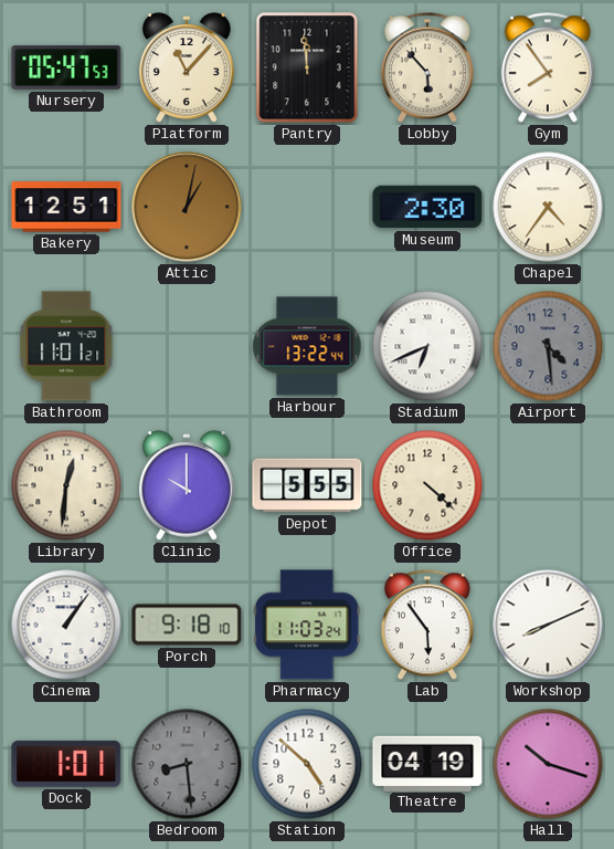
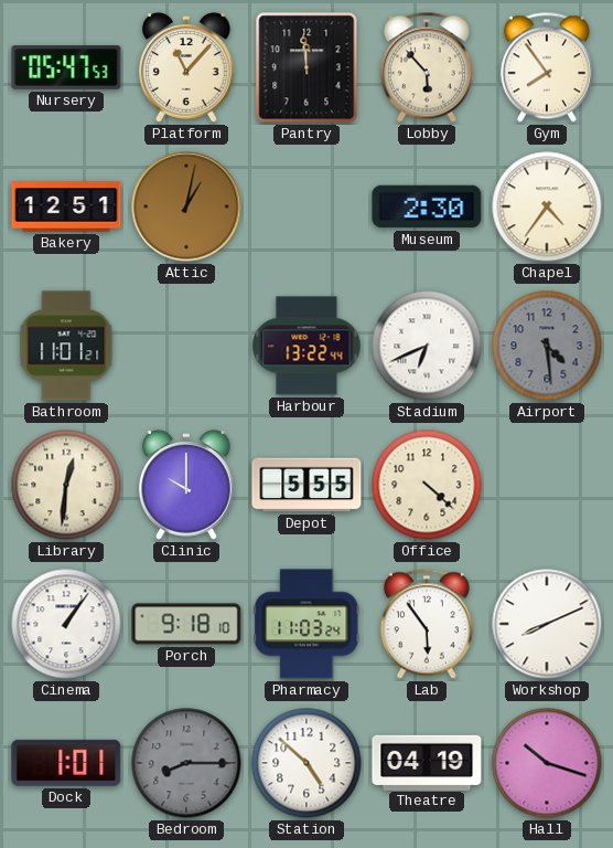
Bedroom: 8:29 -> 8:15
